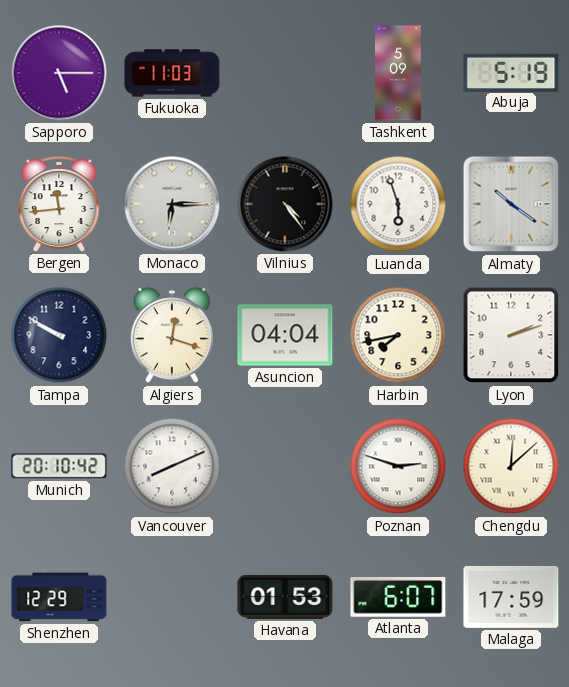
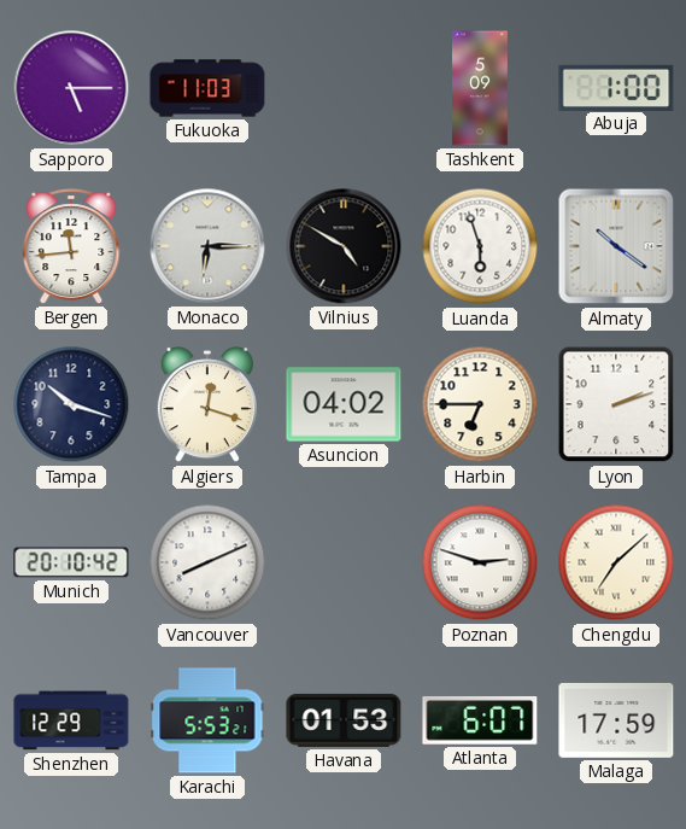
Abuja: 5:19 -> 1:00
Vilnius: 4:24 -> 4:50
Tampa: 9:50 -> 10:18
Asuncion: 04:04 -> 04:02
Harbin: 7:43 -> 6:45
Chengdu: 12:08 -> 7:08
Karachi: none -> 5:53
